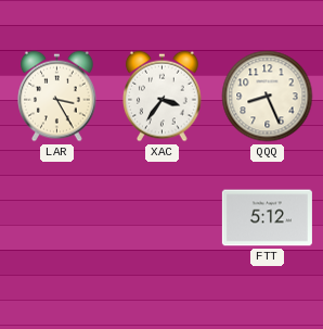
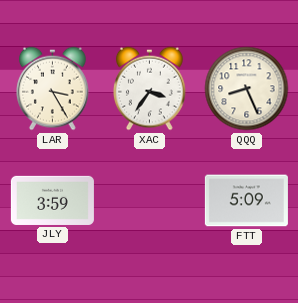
JLY: none -> 3:59
FTT: 5:12 -> 5:09
